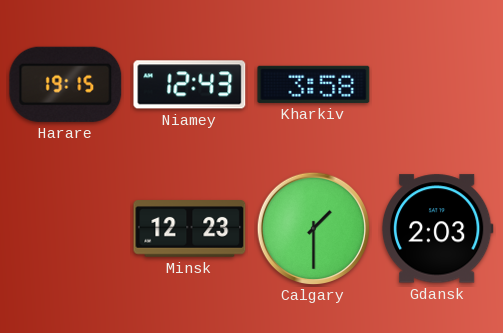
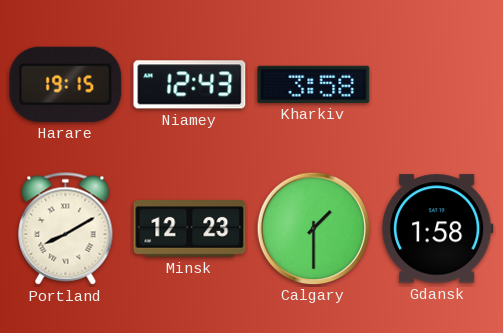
Portland: none -> 8:10
Gdansk: 2:03 -> 1:58
